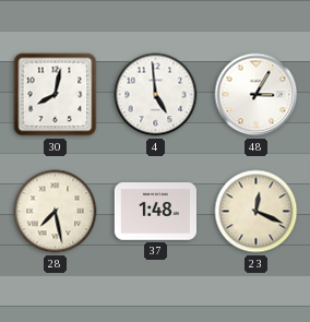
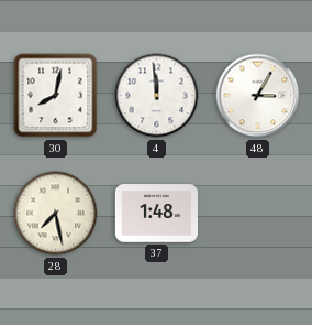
4: 4:59 -> 11:59
23: 12:19 -> none
